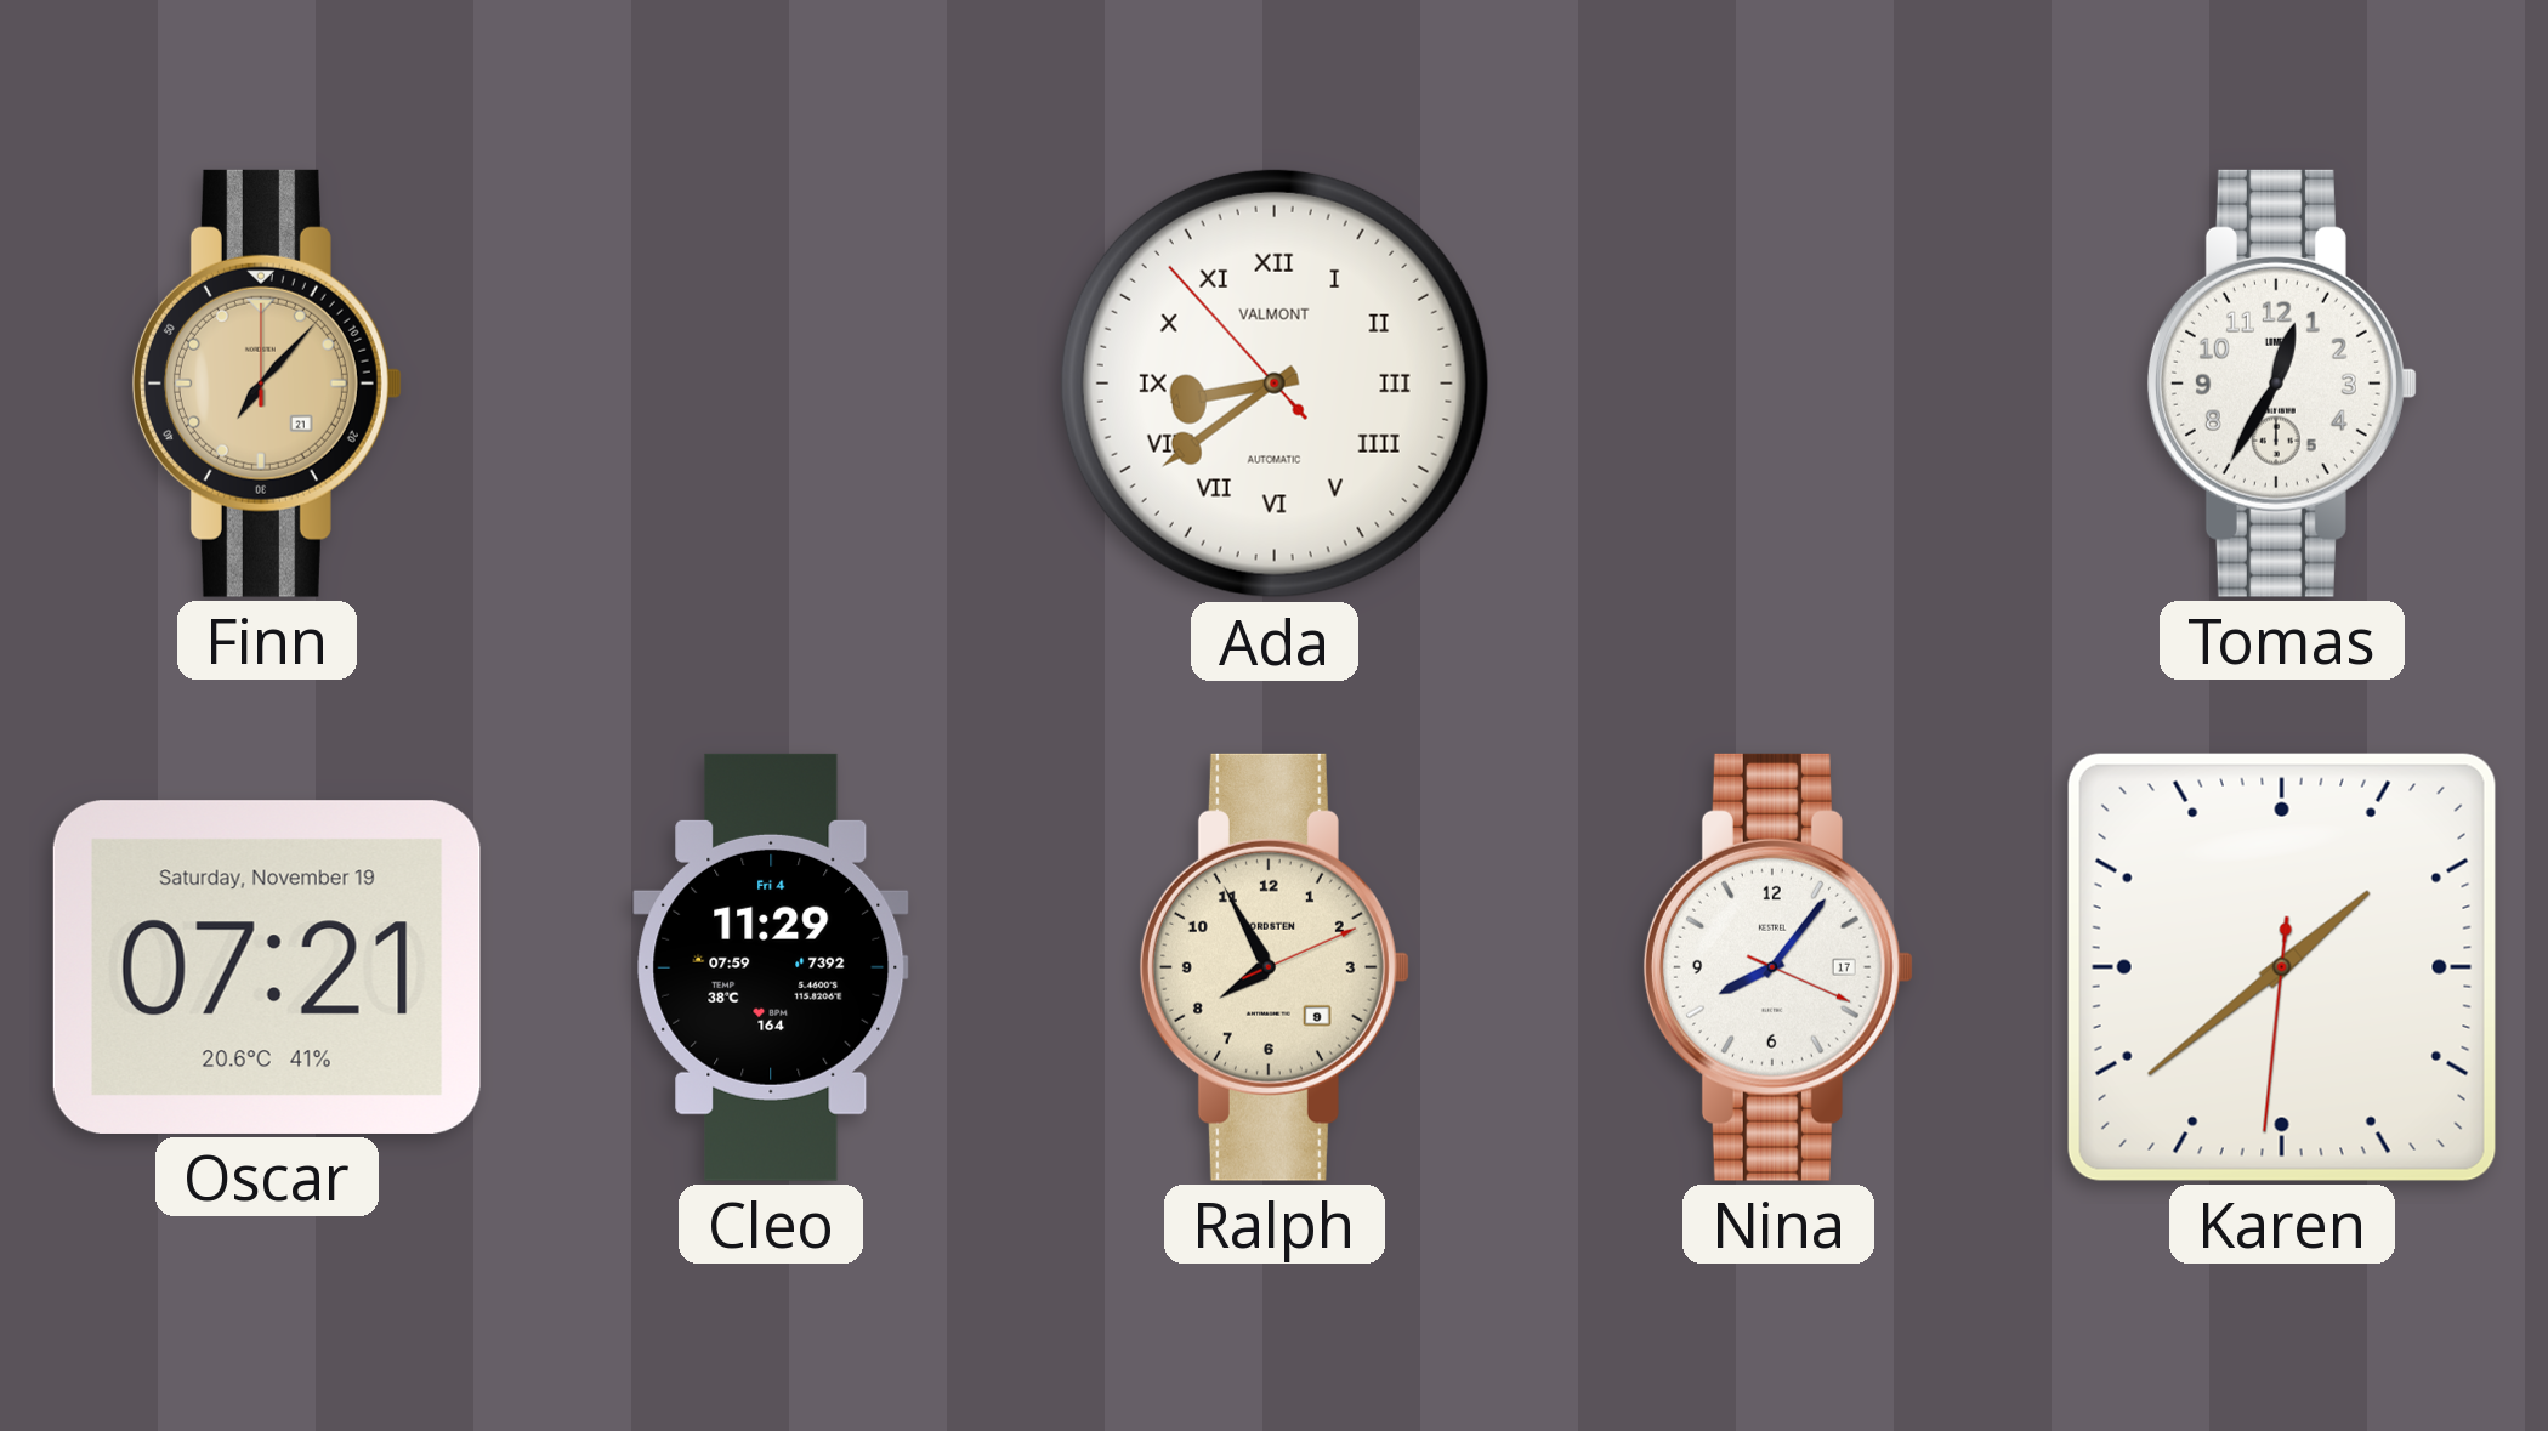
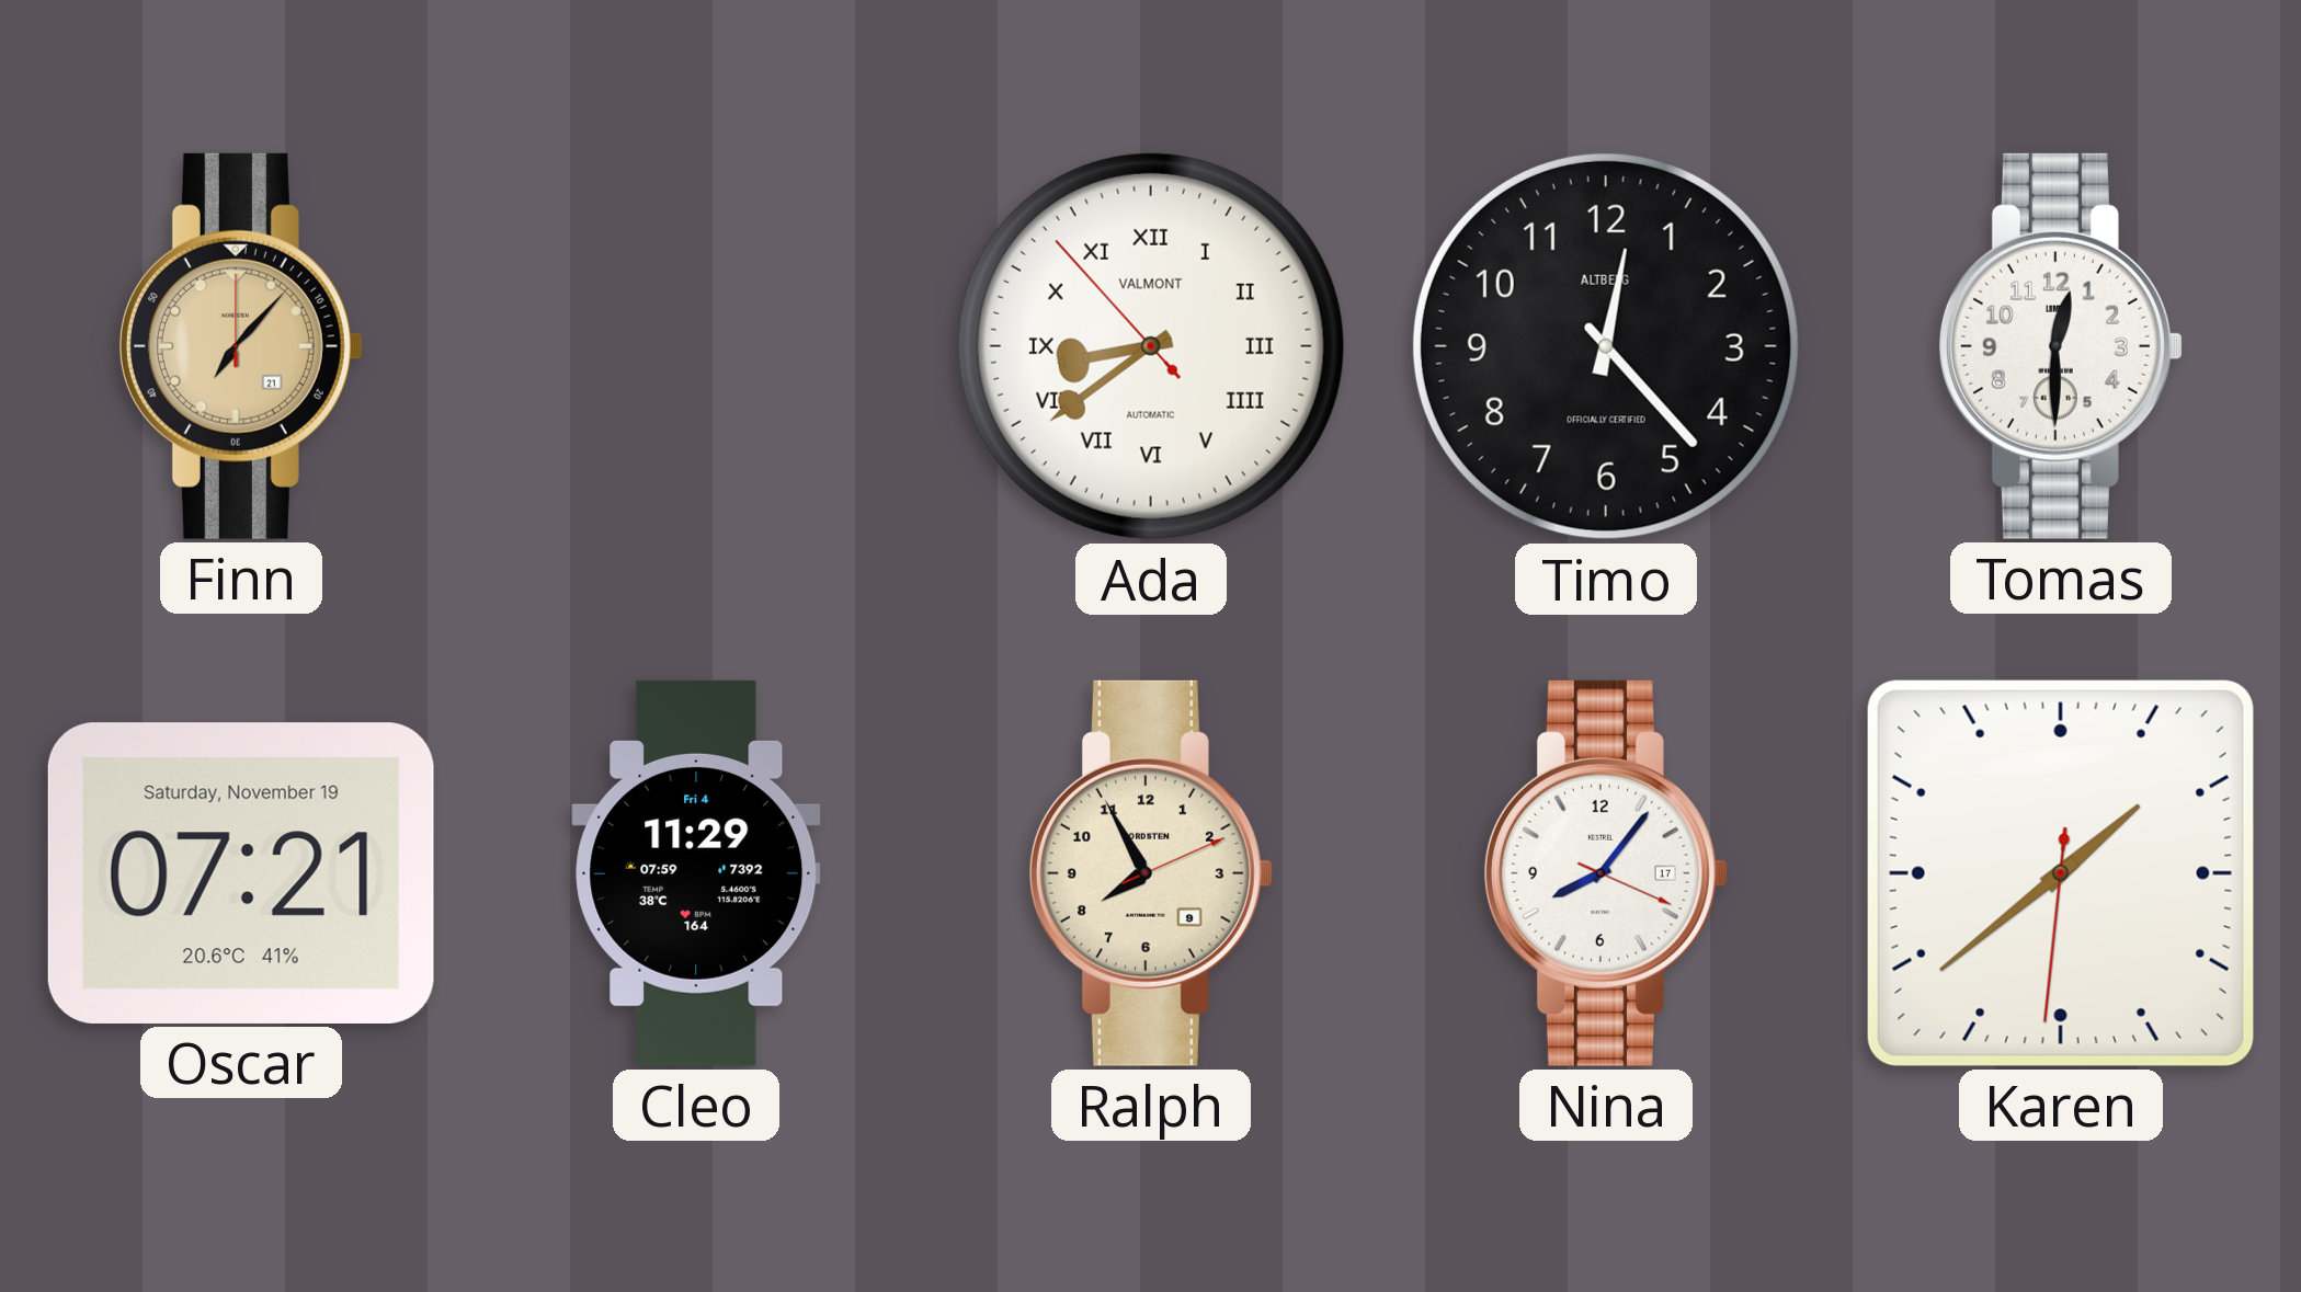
Timo: none -> 12:23
Tomas: 12:35 -> 12:30
